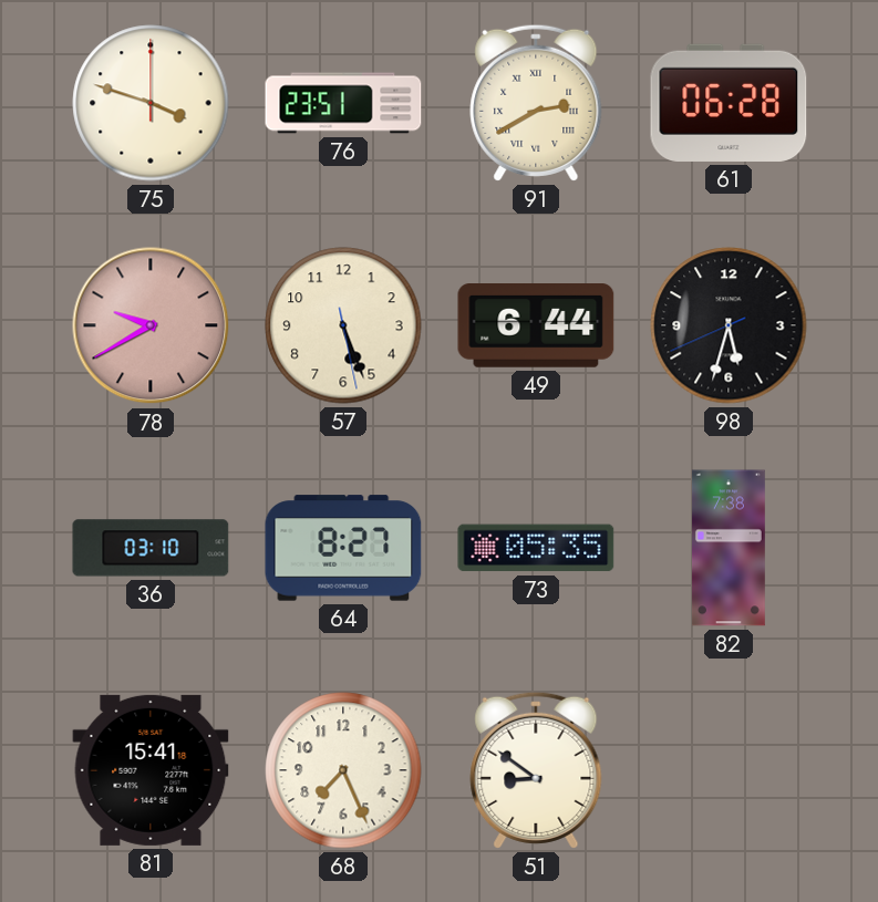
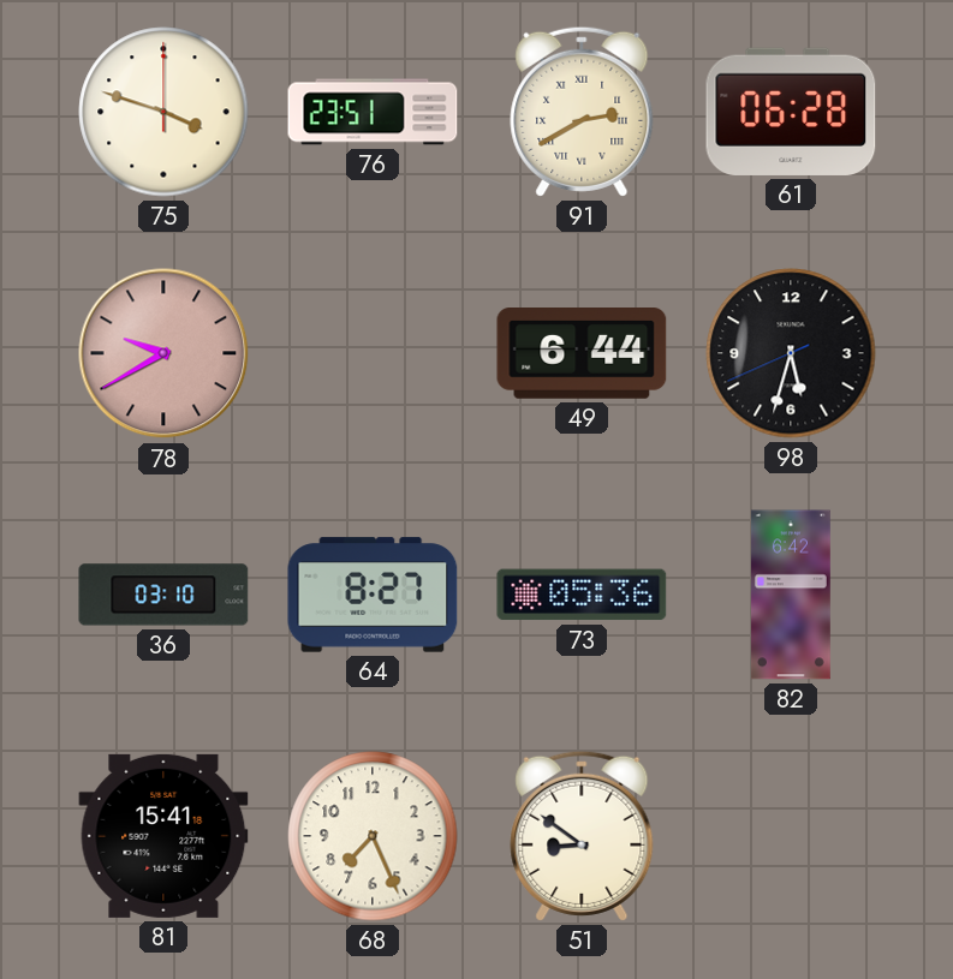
57: 5:26 -> none
73: 05:35 -> 05:36
82: 7:38 -> 6:42
